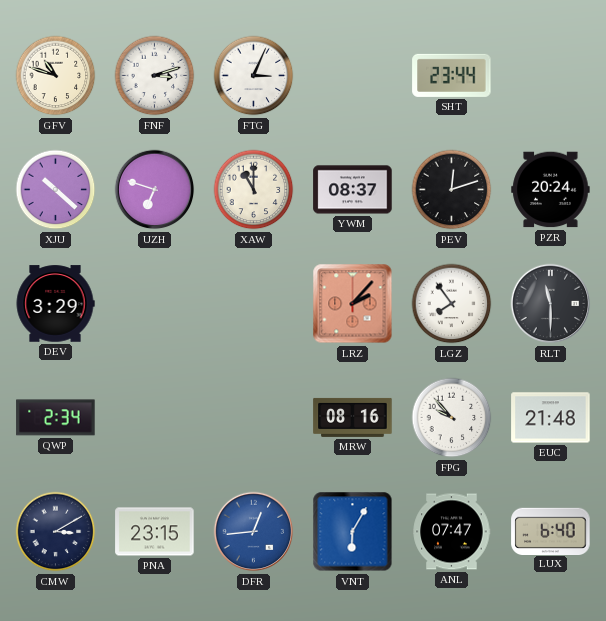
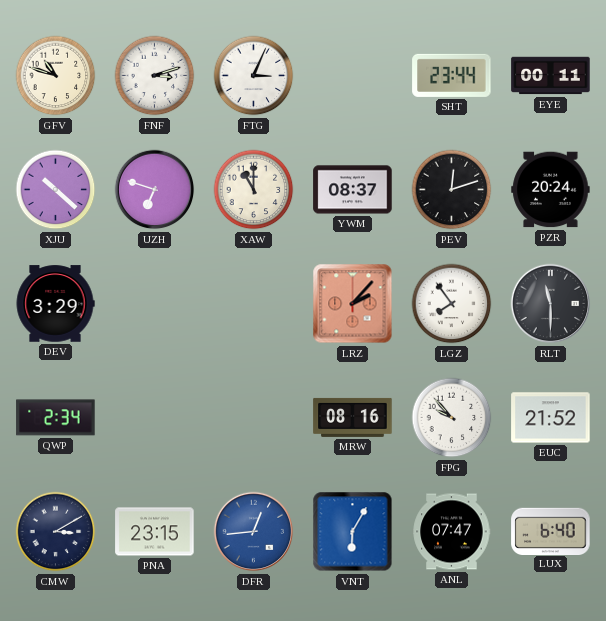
EYE: none -> 00:11
EUC: 21:48 -> 21:52
